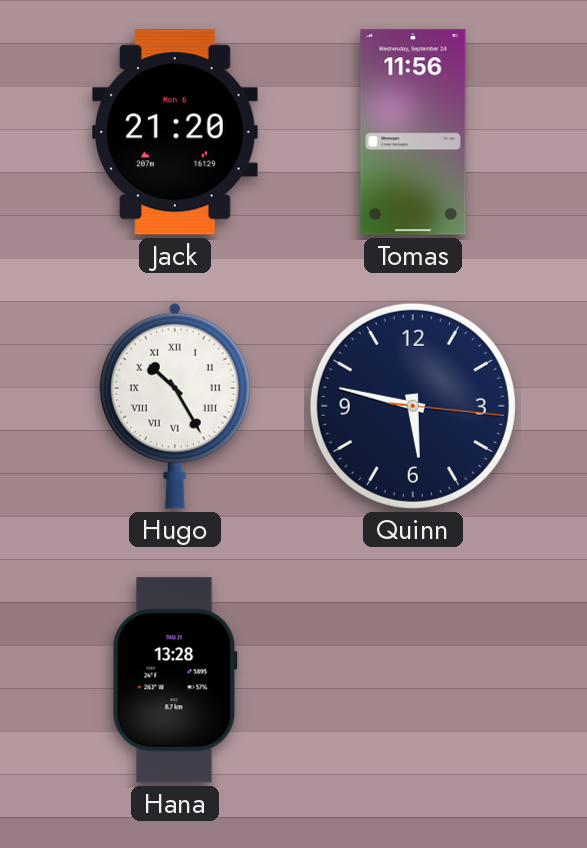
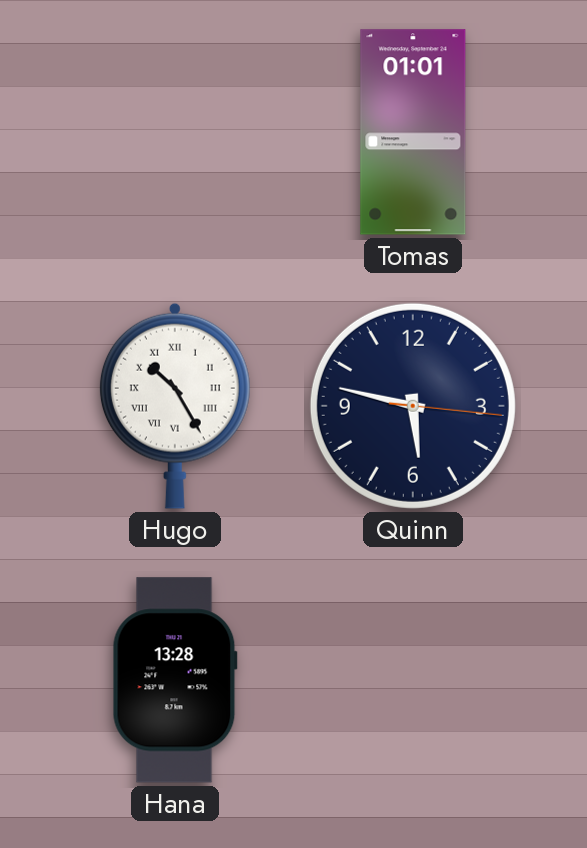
Jack: 21:20 -> none
Tomas: 11:56 -> 01:01
